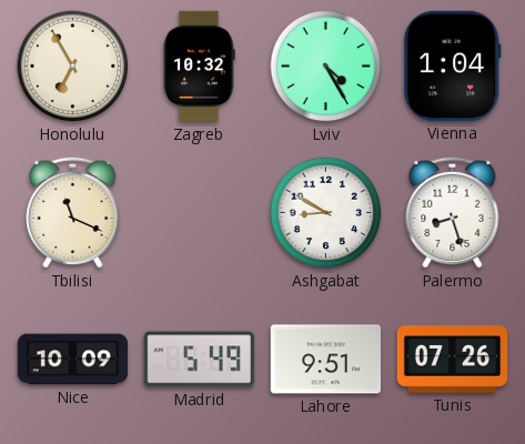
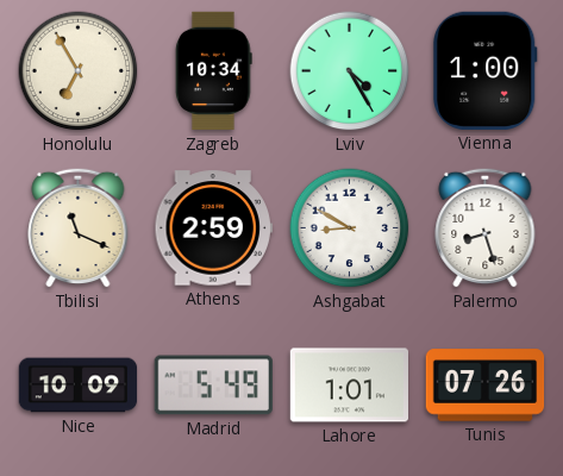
Zagreb: 10:32 -> 10:34
Vienna: 1:04 -> 1:00
Athens: none -> 2:59
Lahore: 9:51 -> 1:01
